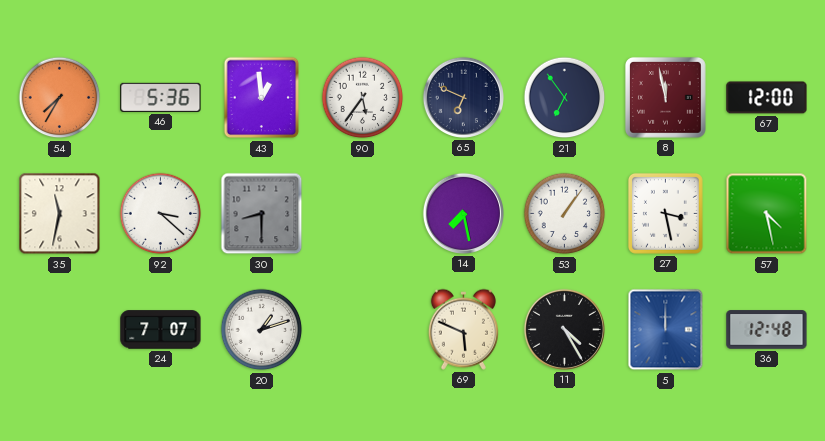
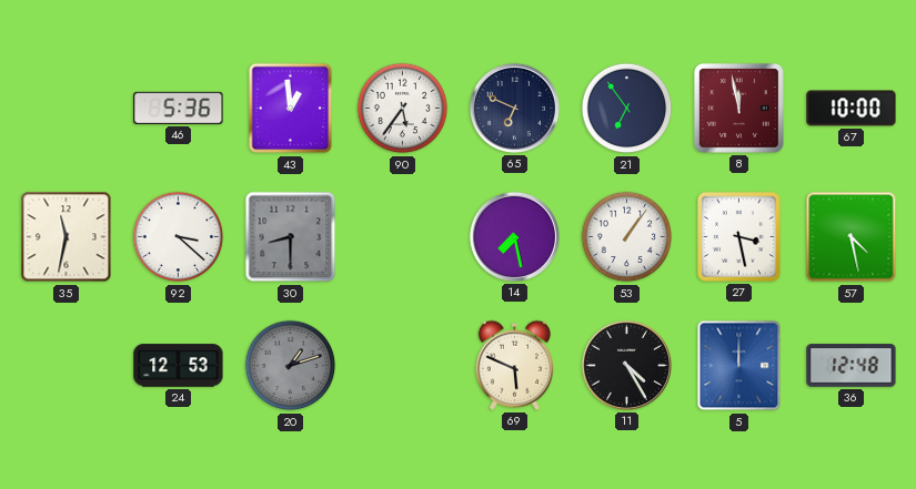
54: 7:35 -> none
67: 12:00 -> 10:00
24: 7:07 -> 12:53
20 dial: white -> grey
